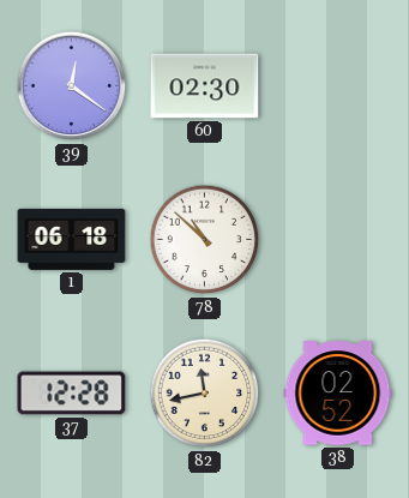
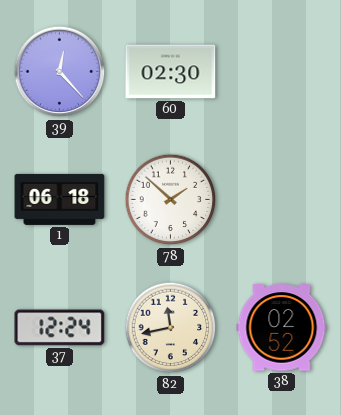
39: 12:21 -> 12:23
78: 10:52 -> 1:52
37: 12:28 -> 12:24
